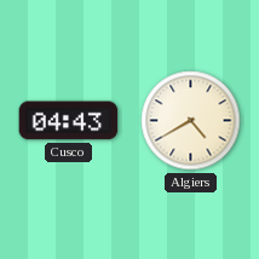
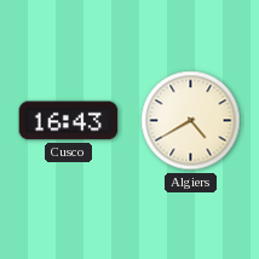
Cusco: 04:43 -> 16:43
